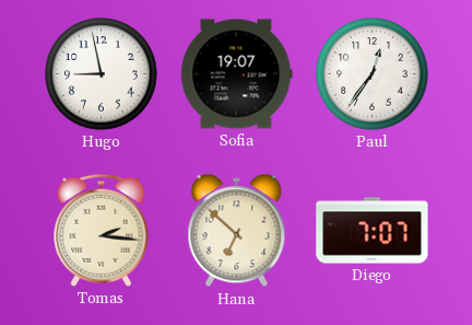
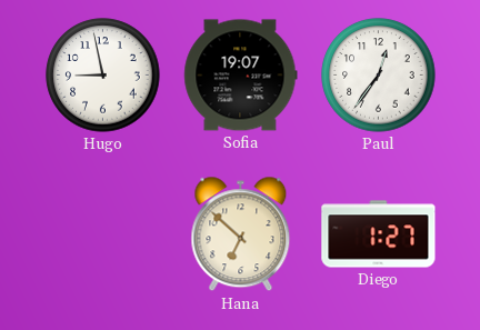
Tomas: 2:16 -> none
Diego: 7:07 -> 1:27
